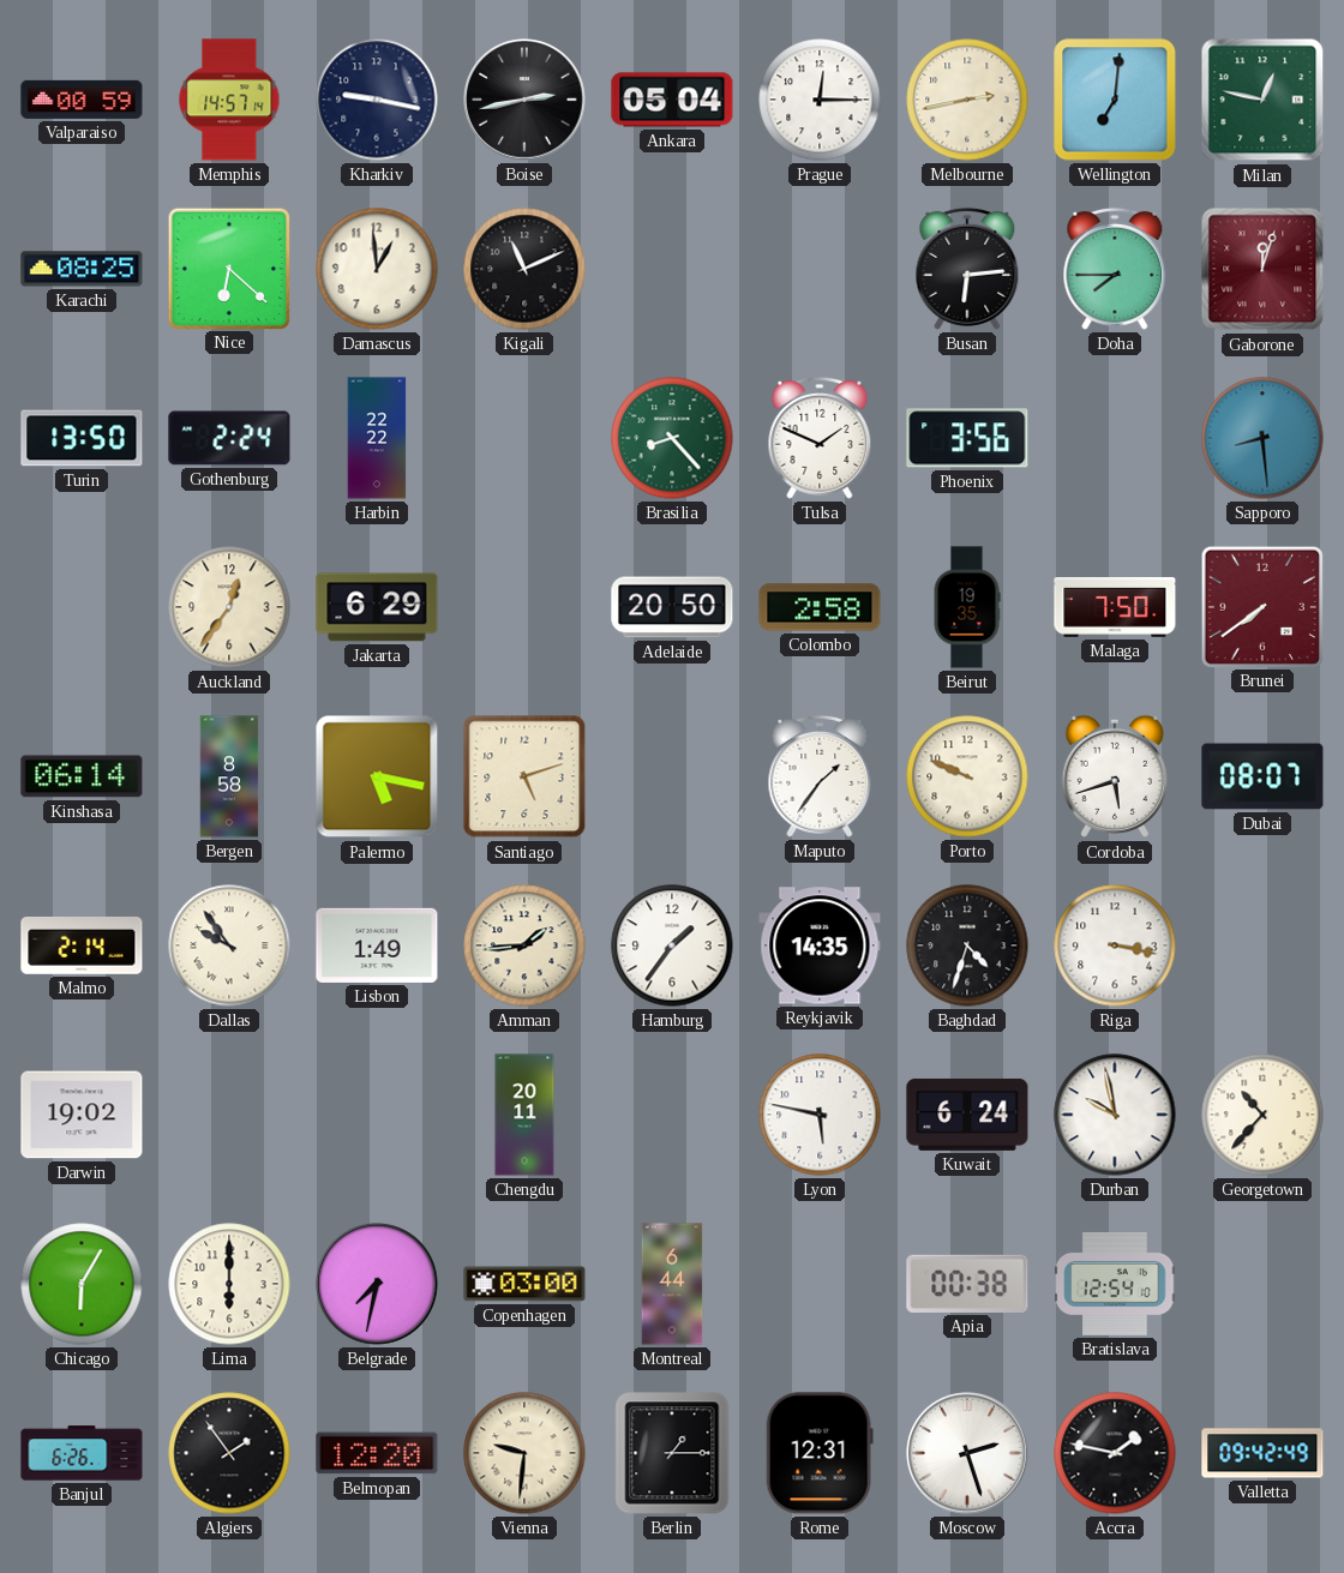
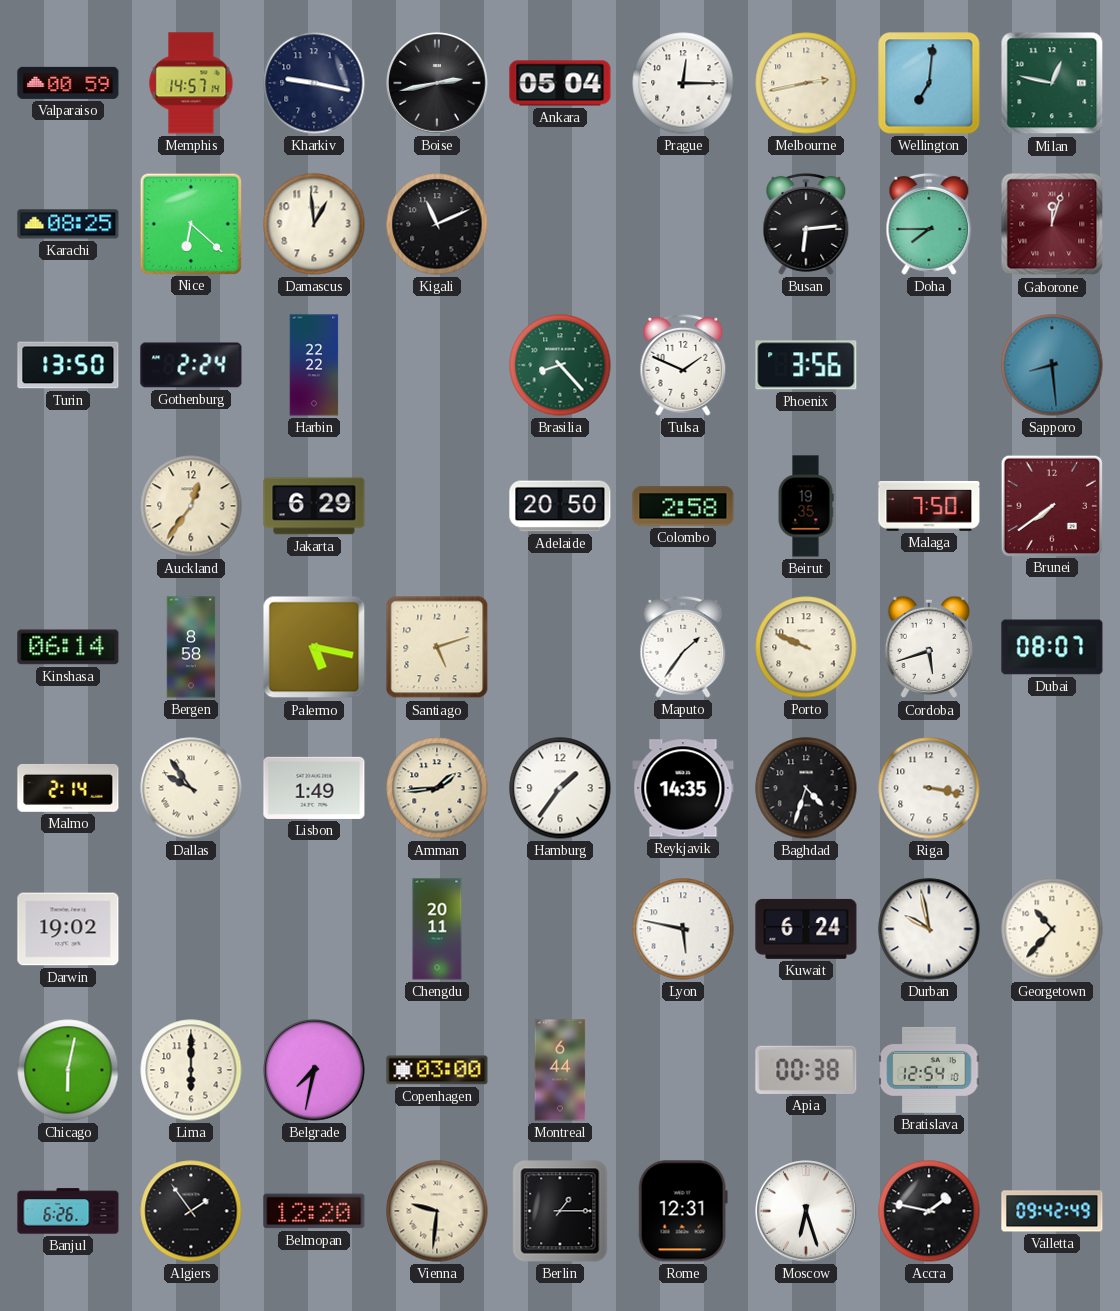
Chicago: 6:05 -> 6:02
Moscow: 2:27 -> 6:27
